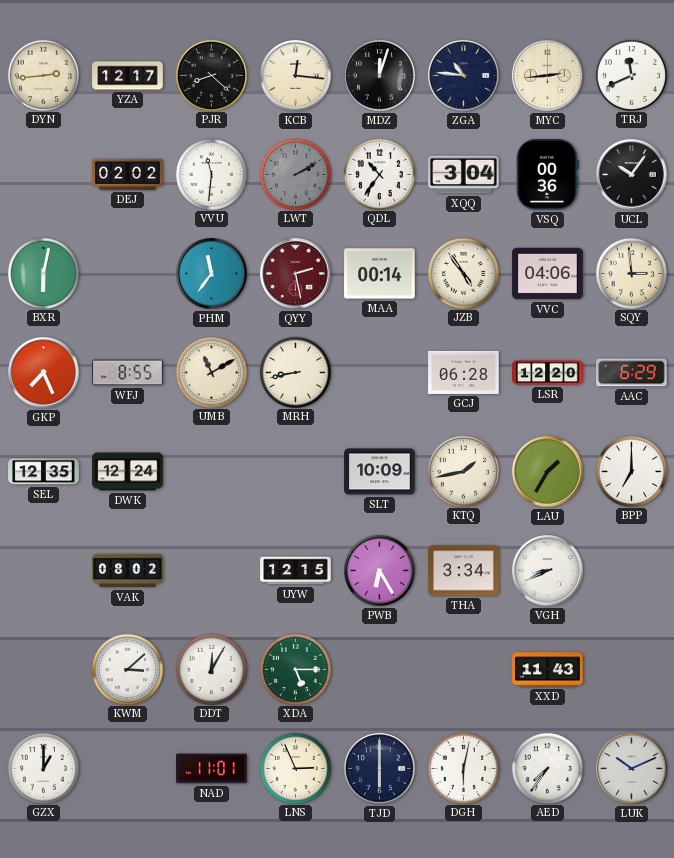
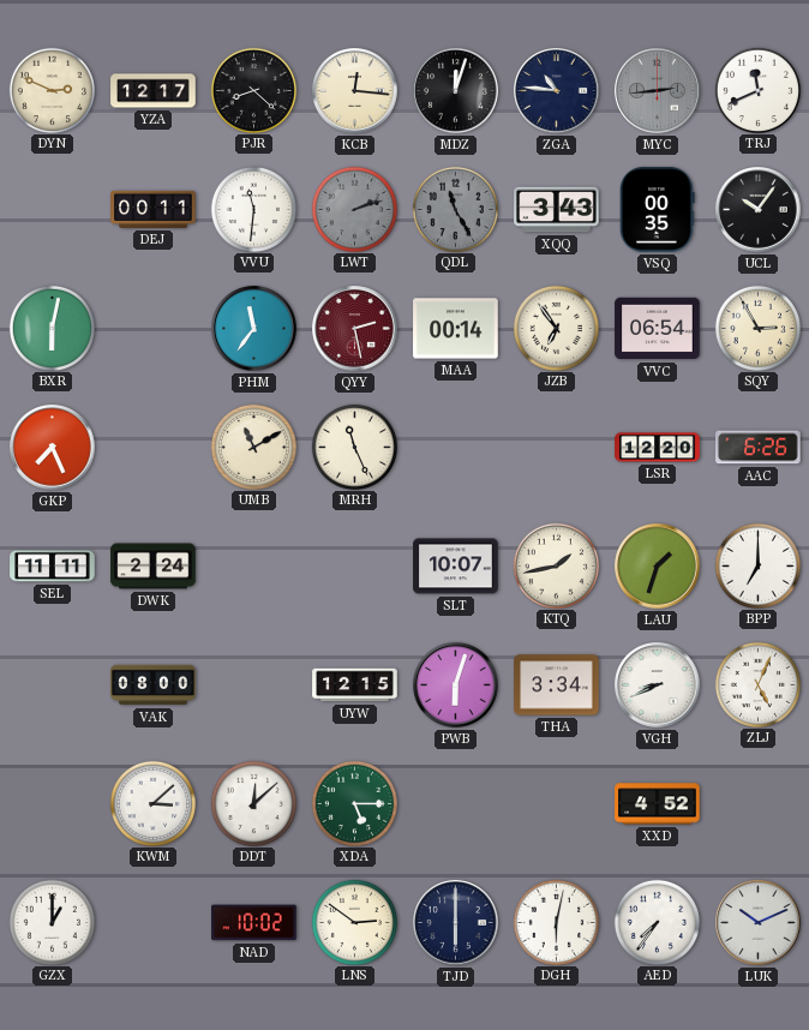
DYN: 2:44 -> 2:49
MYC dial: cream -> grey
DEJ: 02:02 -> 00:11
LWT: 2:10 -> 2:12
QDL: 10:36 -> 11:25
QDL dial: white -> grey
XQQ: 3:04 -> 3:43
VSQ: 00:36 -> 00:35
JZB: 4:54 -> 6:54
VVC: 04:06 -> 06:54
SQY: 2:59 -> 2:55
WFJ: 8:55 -> none
MRH: 8:43 -> 11:26
GCJ: 06:28 -> none
AAC: 6:29 -> 6:26
SEL: 12:35 -> 11:11
DWK: 12:24 -> 2:24
SLT: 10:09 -> 10:07
LAU: 1:35 -> 1:33
VAK: 08:02 -> 08:00
PWB: 6:25 -> 6:03
ZLJ: none -> 5:04
DDT: 12:05 -> 12:08
XXD: 11:43 -> 4:52
NAD: 11:01 -> 10:02
LNS: 2:56 -> 2:51
